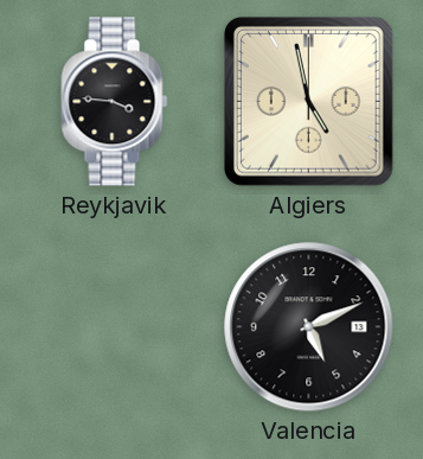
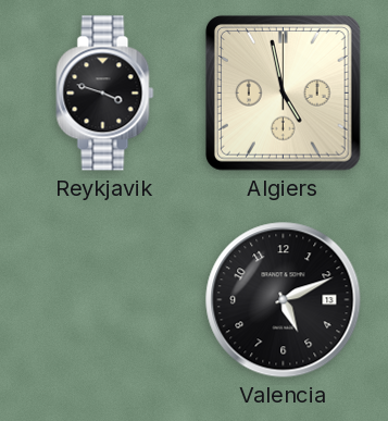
Reykjavik: 3:46 -> 3:48
